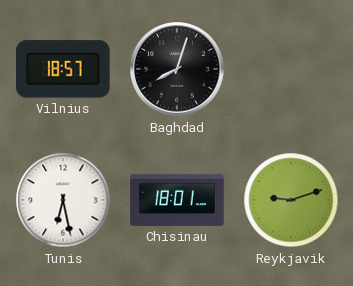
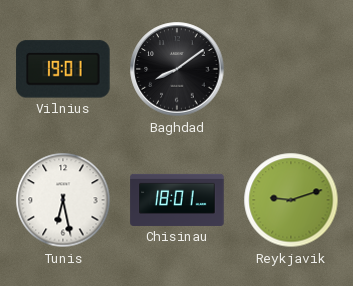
Vilnius: 18:57 -> 19:01
Baghdad: 8:03 -> 8:09
